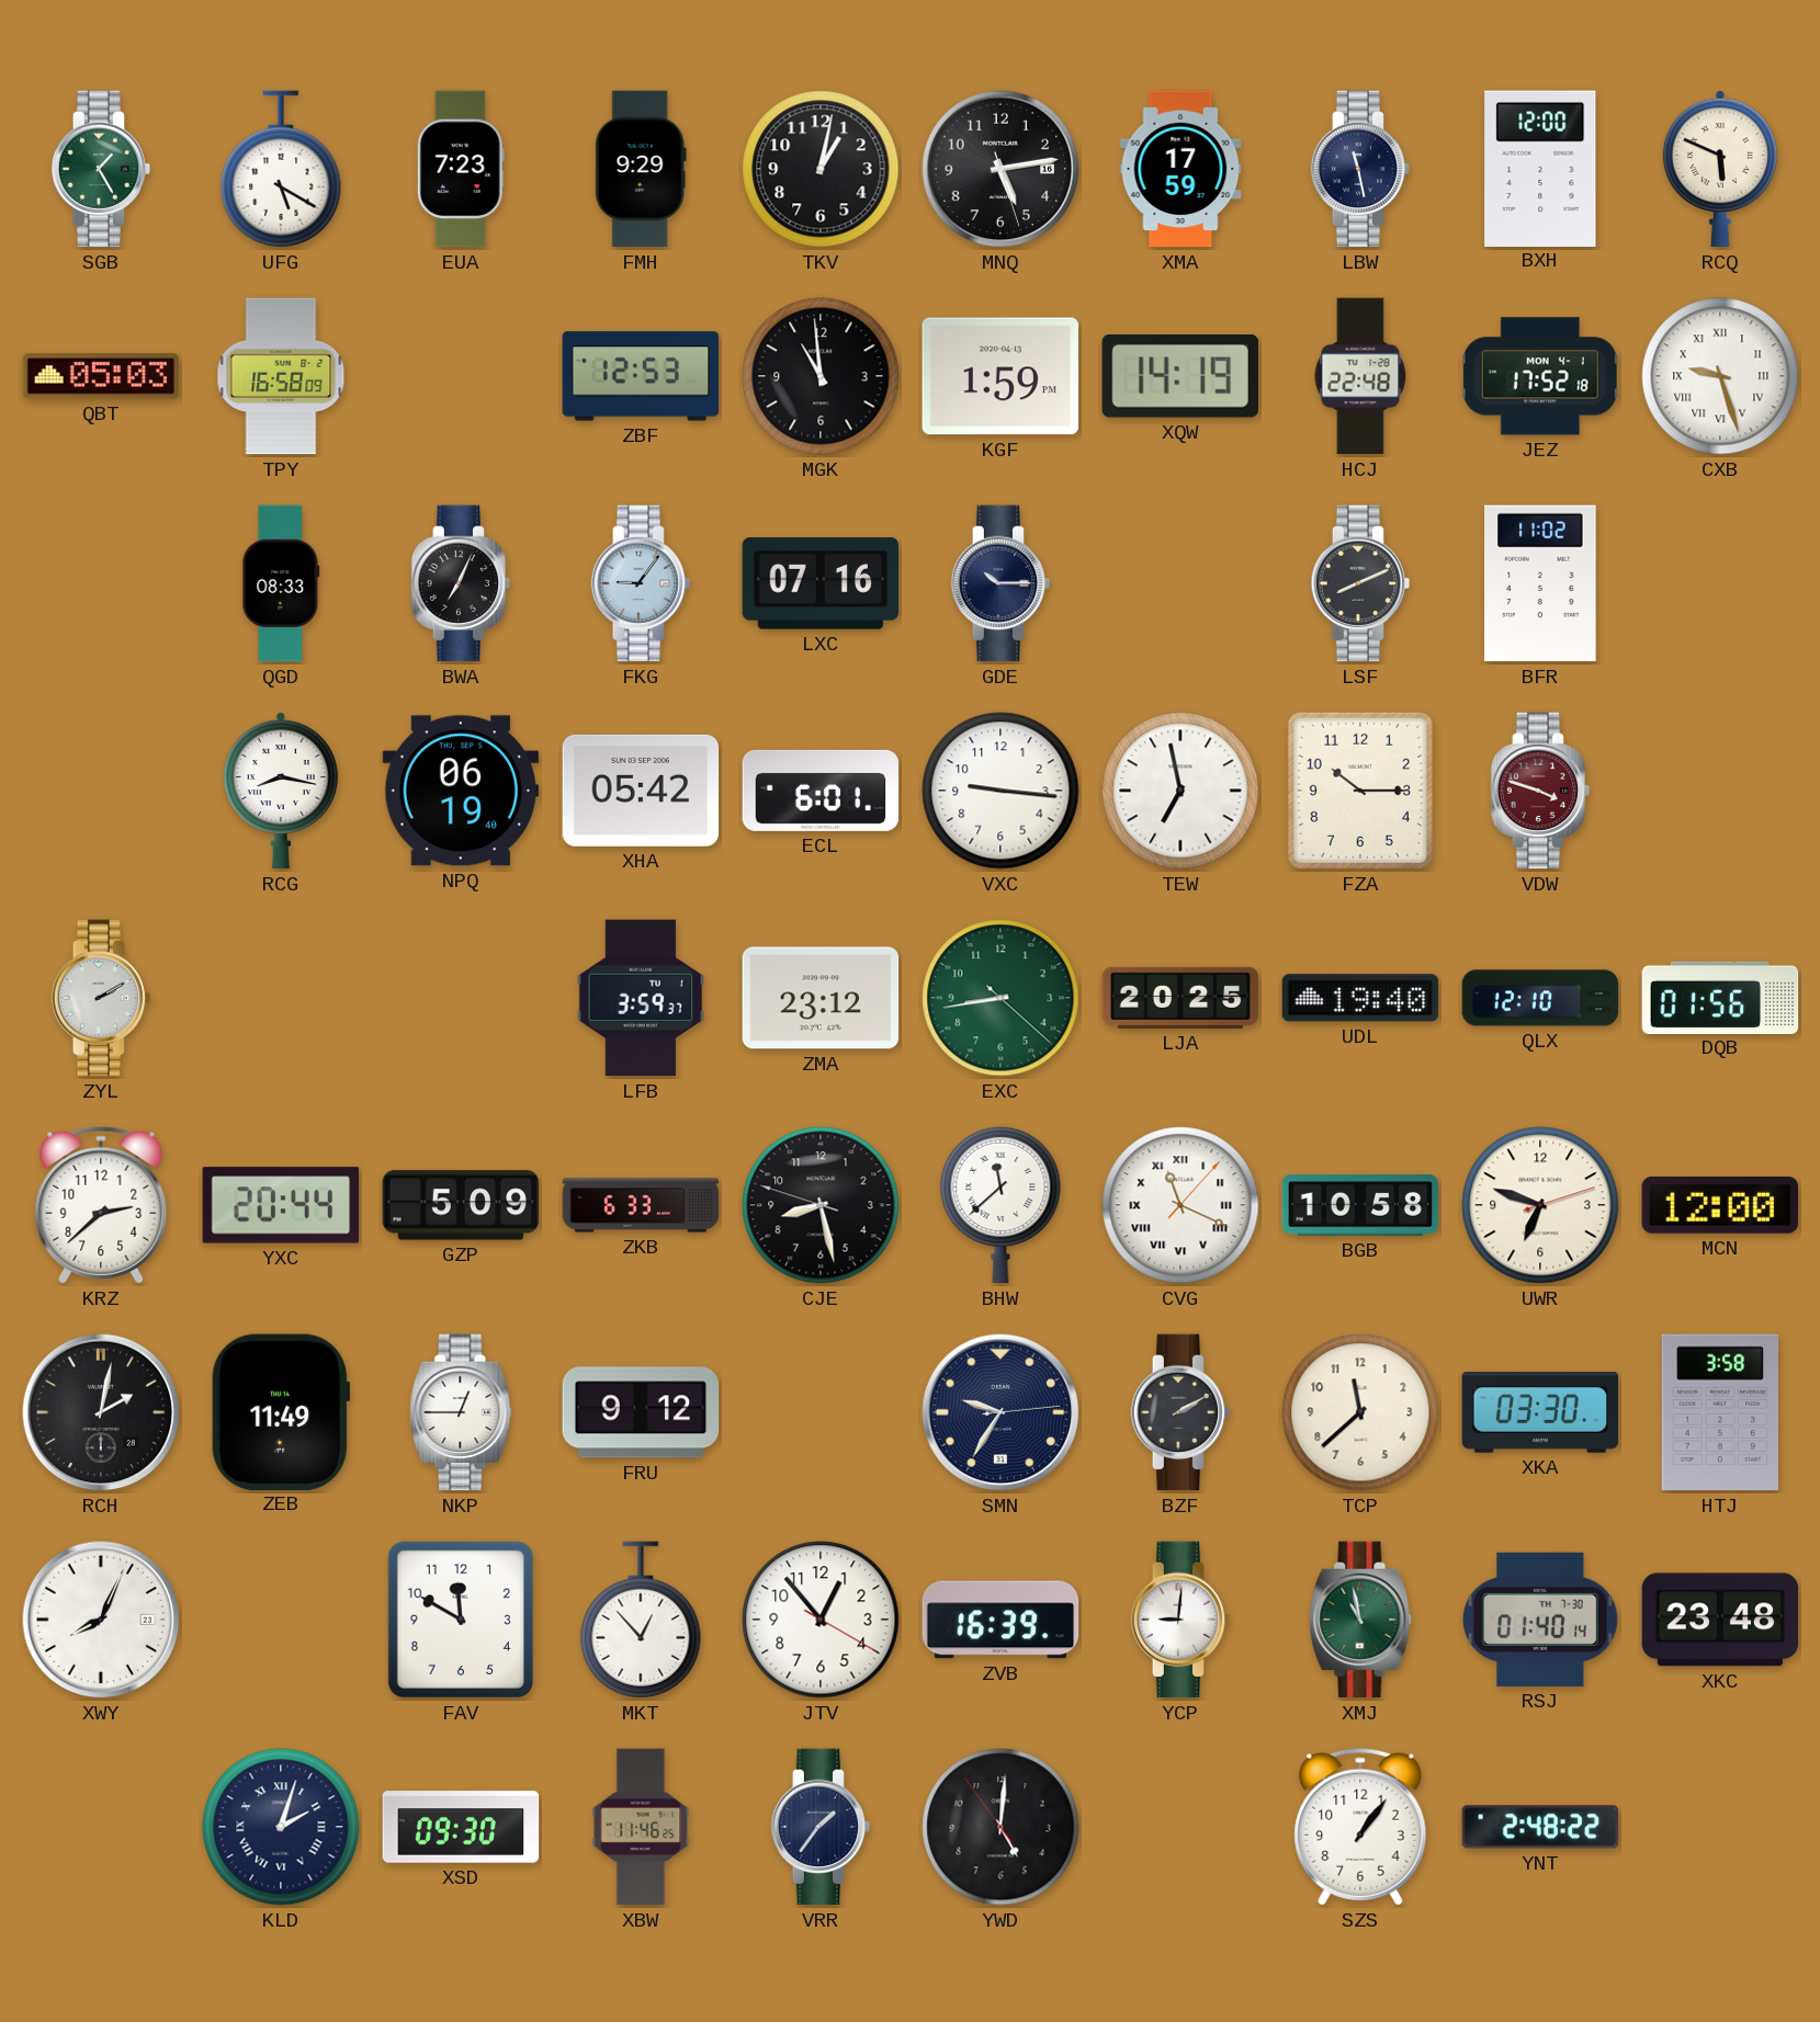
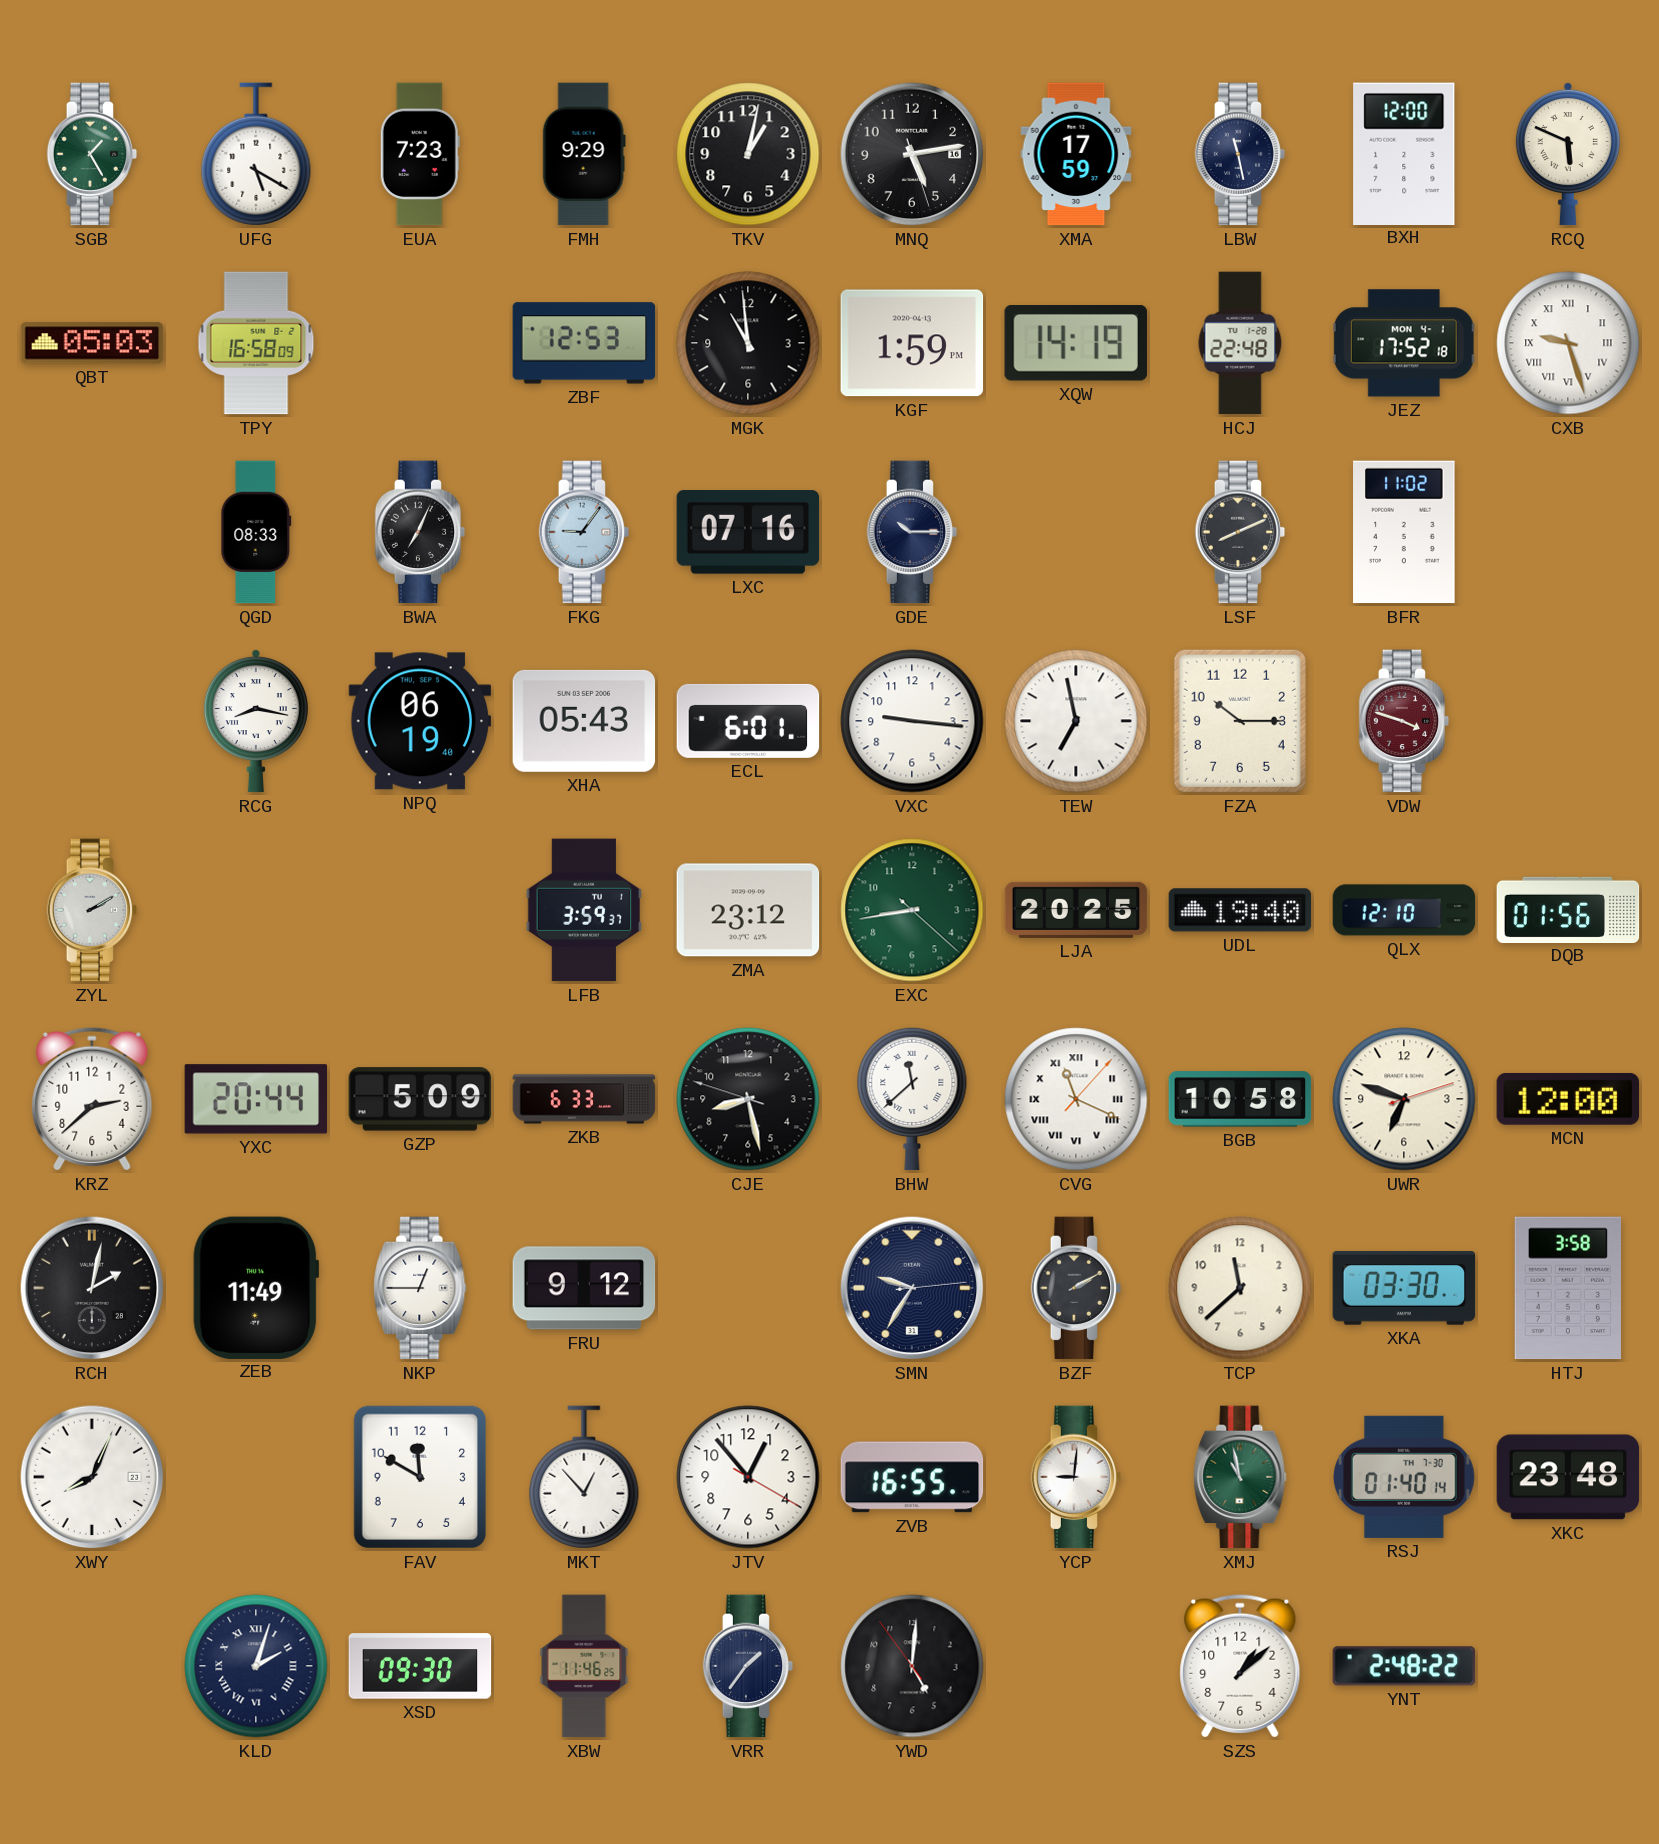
XHA: 05:42 -> 05:43
ZVB: 16:39 -> 16:55
SZS: 1:06 -> 1:08
